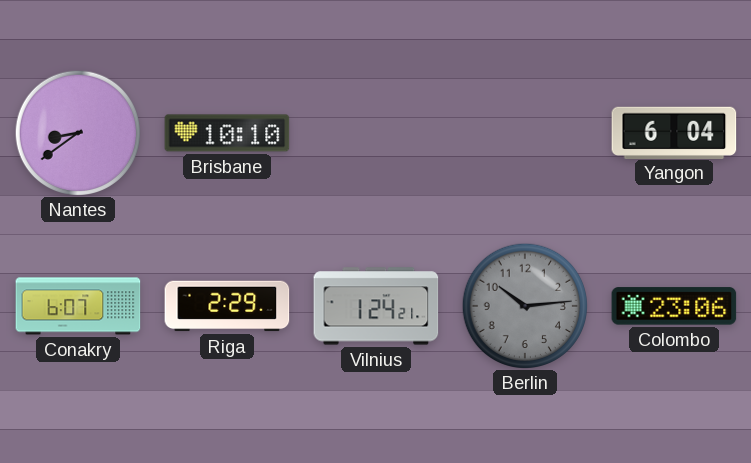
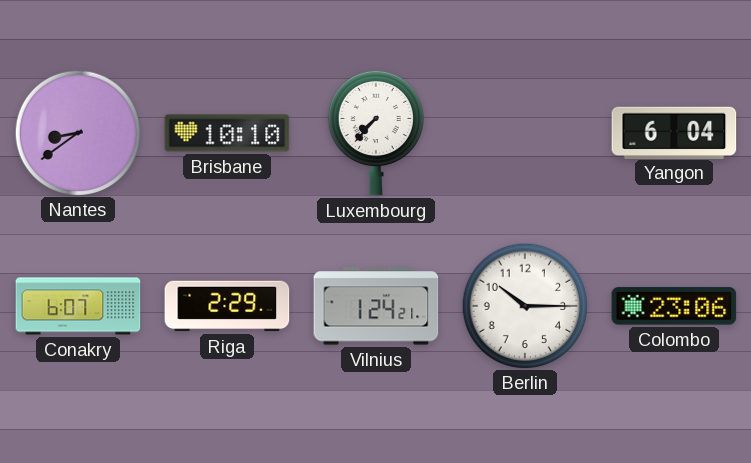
Luxembourg: none -> 7:37
Berlin: 10:14 -> 10:15
Berlin dial: grey -> white
